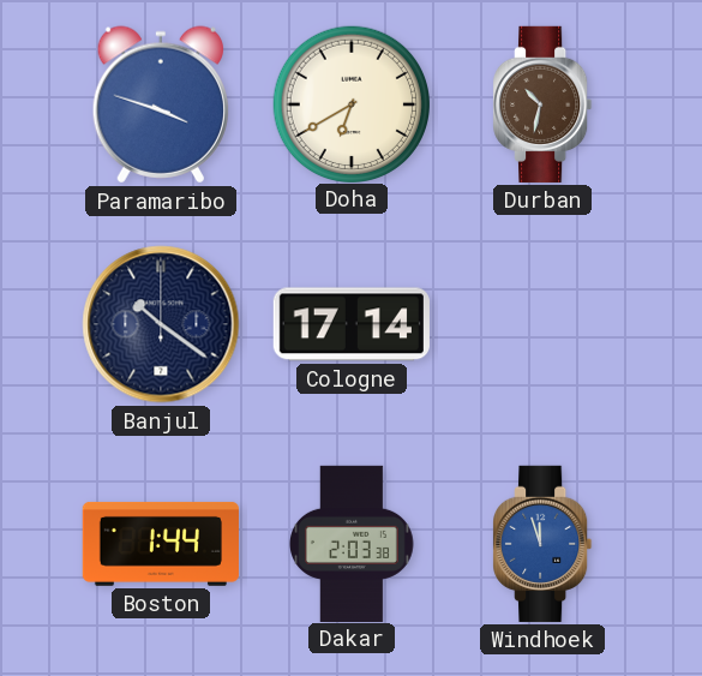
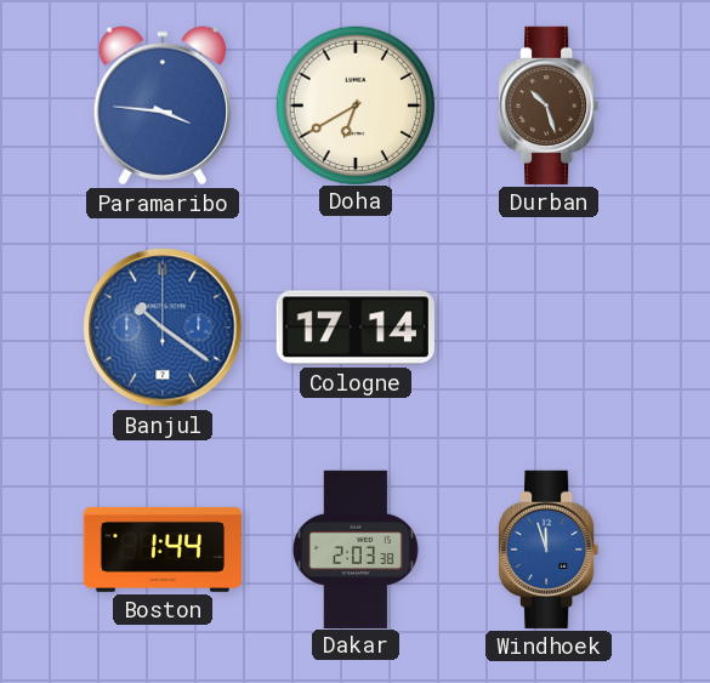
Paramaribo: 3:48 -> 3:46
Durban: 10:32 -> 10:27
Banjul dial: navy -> blue
